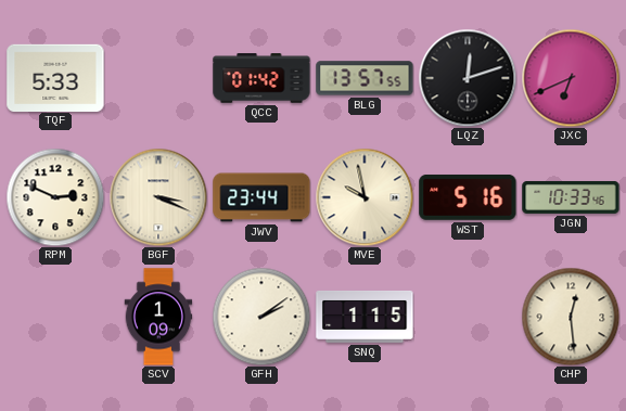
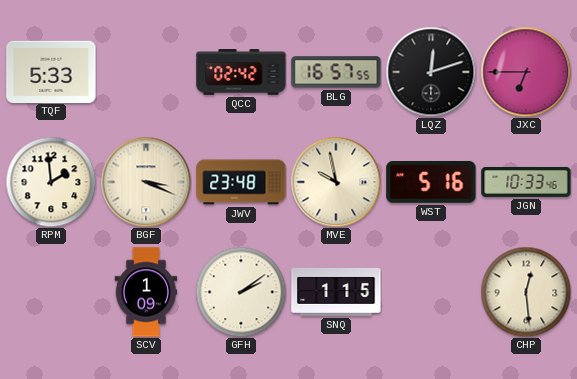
QCC: 01:42 -> 02:42
BLG: 13:57 -> 16:57
JXC: 6:41 -> 6:45
RPM: 2:49 -> 1:59
JWV: 23:44 -> 23:48
